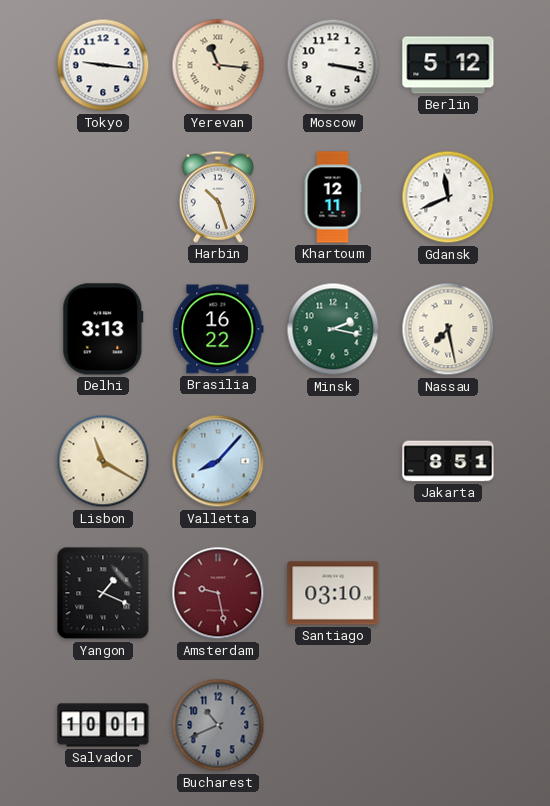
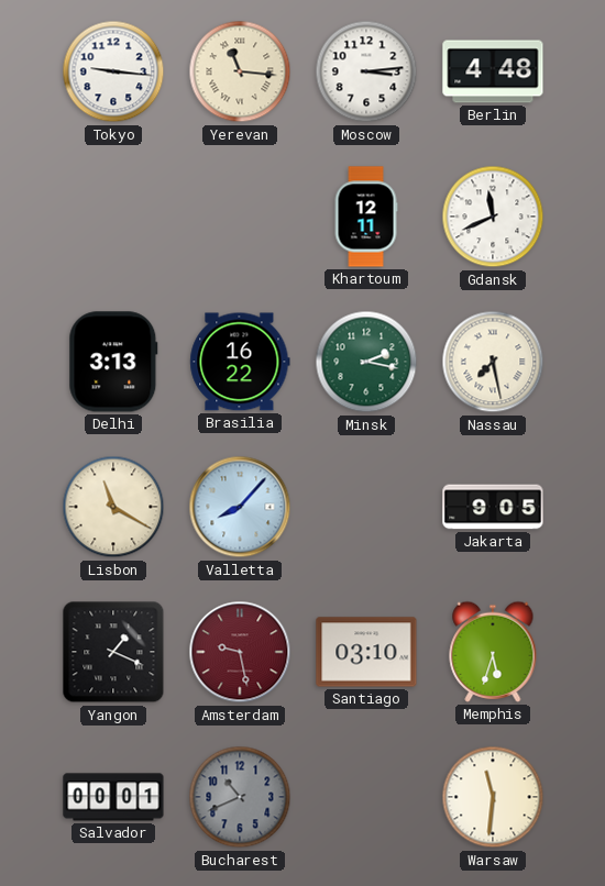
Moscow: 3:17 -> 3:14
Berlin: 5:12 -> 4:48
Harbin: 10:27 -> none
Jakarta: 8:51 -> 9:05
Memphis: none -> 5:33
Salvador: 10:01 -> 00:01
Warsaw: none -> 11:31
